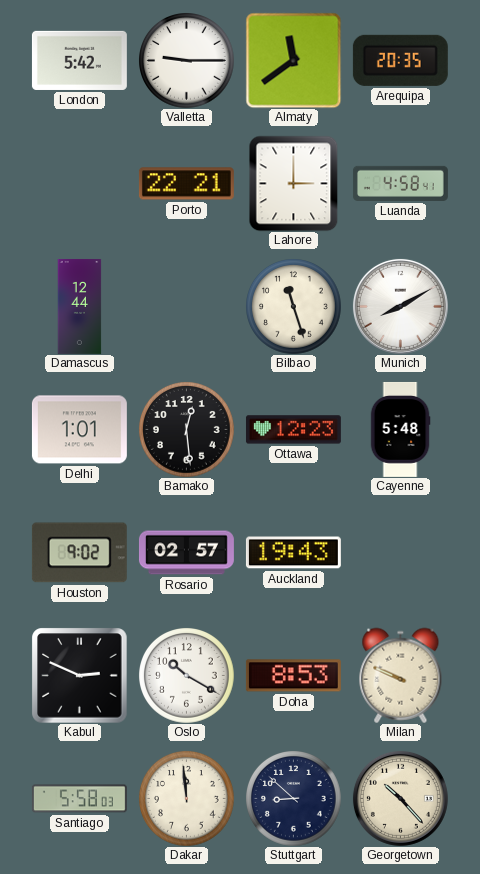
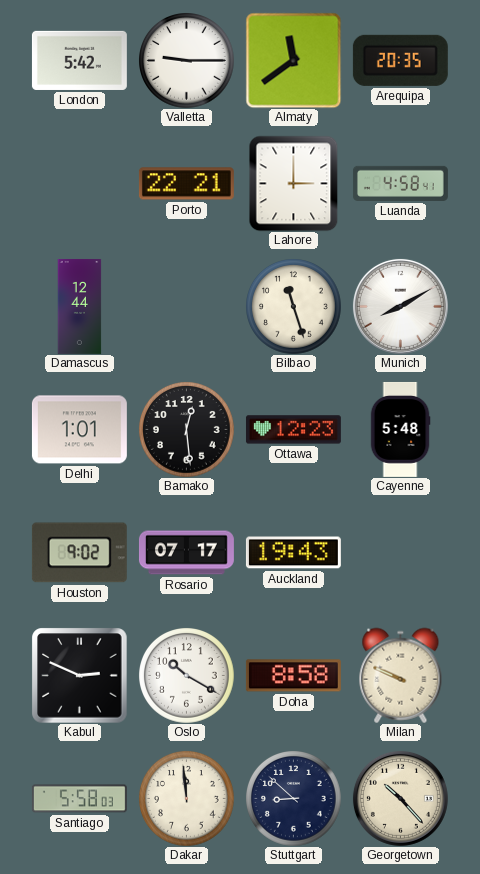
Rosario: 02:57 -> 07:17
Doha: 8:53 -> 8:58
